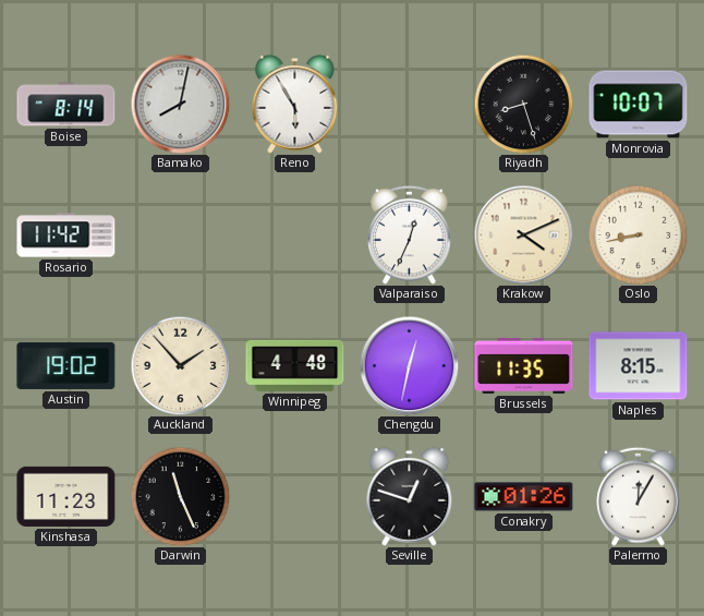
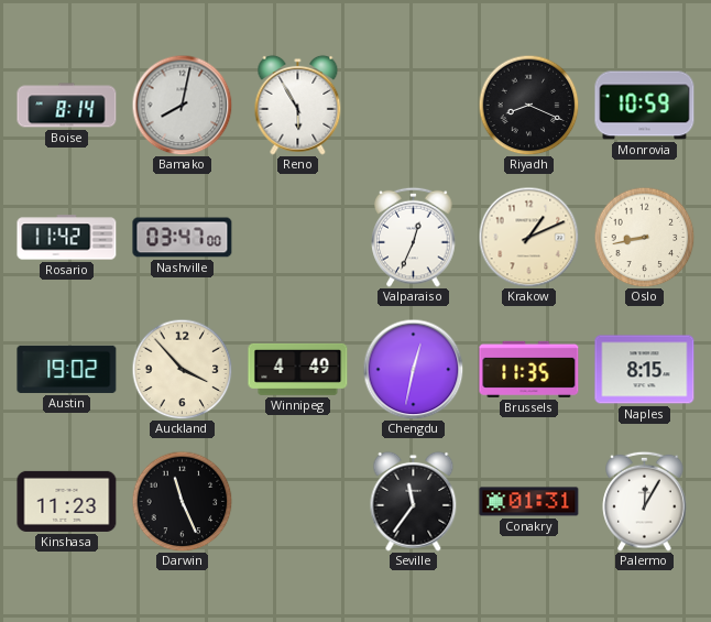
Riyadh: 8:27 -> 8:19
Monrovia: 10:07 -> 10:59
Nashville: none -> 03:47
Krakow: 4:11 -> 1:11
Auckland: 1:53 -> 3:53
Winnipeg: 4:48 -> 4:49
Seville: 12:48 -> 11:36
Conakry: 01:26 -> 01:31
